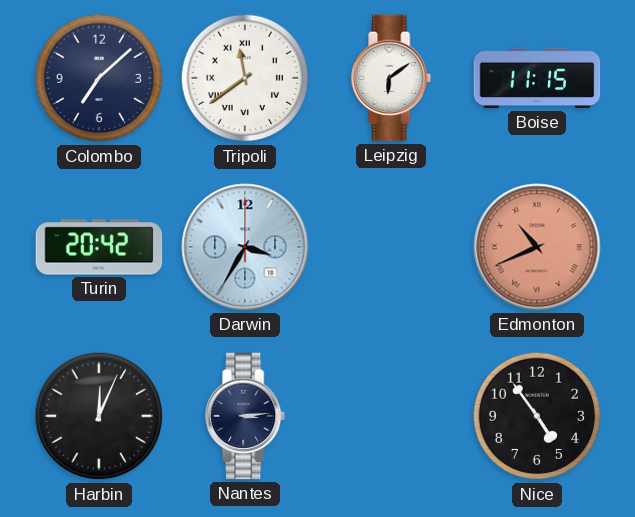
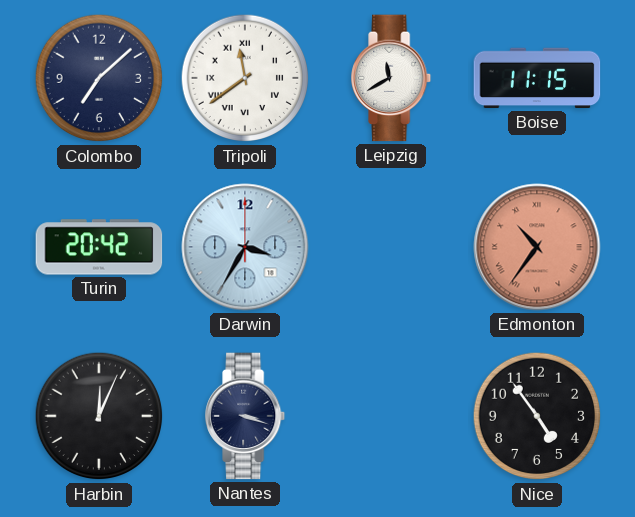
Leipzig: 6:09 -> 11:40
Edmonton: 10:41 -> 10:36
Nantes: 3:14 -> 3:18
